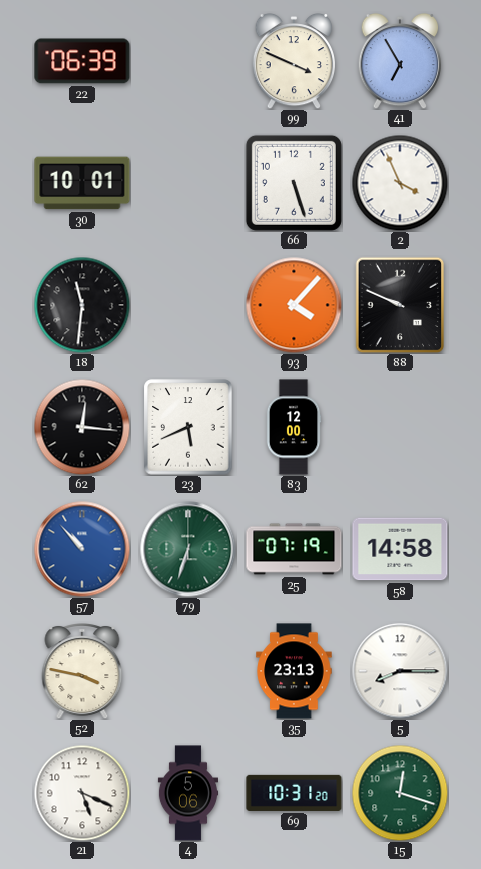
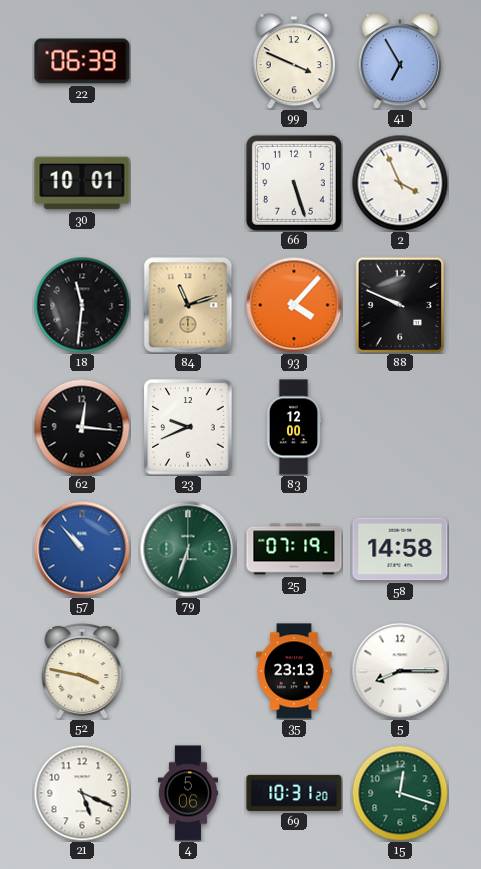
84: none -> 11:12
23: 5:41 -> 9:41
